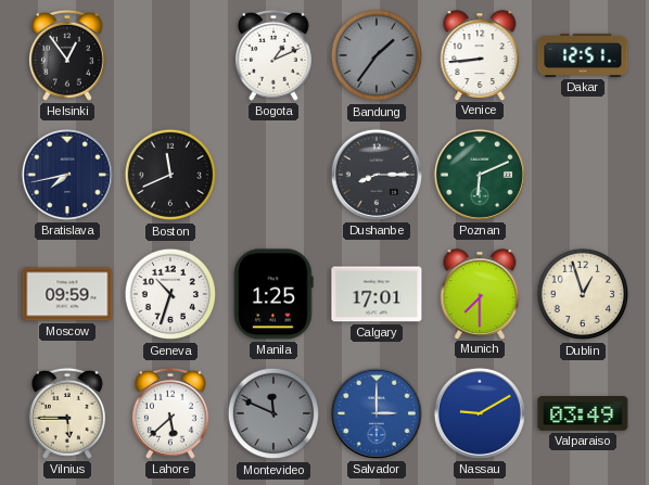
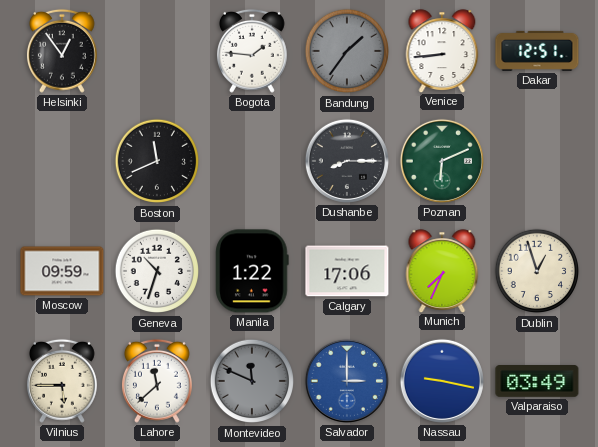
Bogota: 1:11 -> 1:46
Bratislava: 7:43 -> none
Manila: 1:25 -> 1:22
Calgary: 17:01 -> 17:06
Munich: 7:30 -> 7:34
Lahore: 5:38 -> 11:38
Nassau: 9:10 -> 9:17
